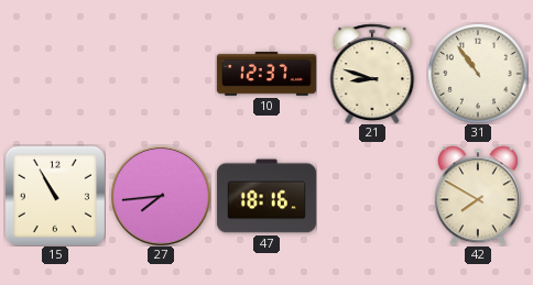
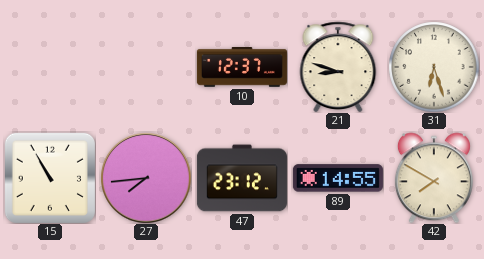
31: 10:54 -> 6:27
47: 18:16 -> 23:12
89: none -> 14:55
